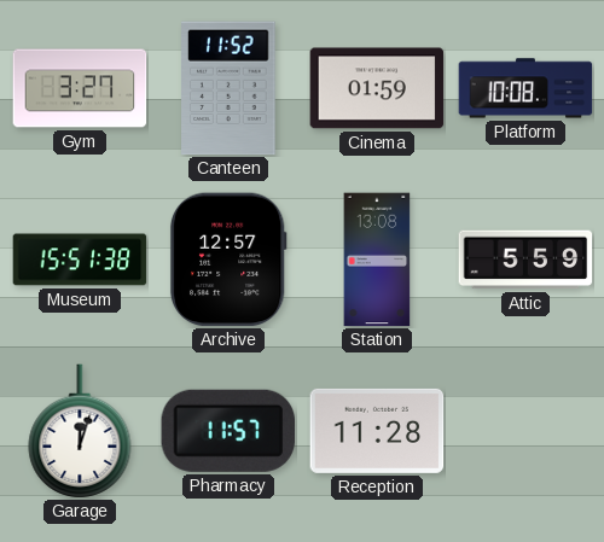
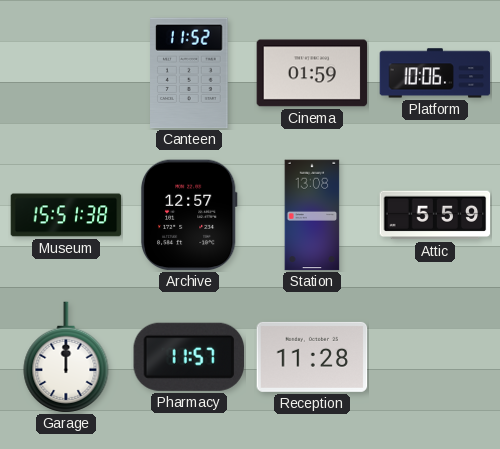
Gym: 3:27 -> none
Platform: 10:08 -> 10:06
Garage: 12:03 -> 12:00
